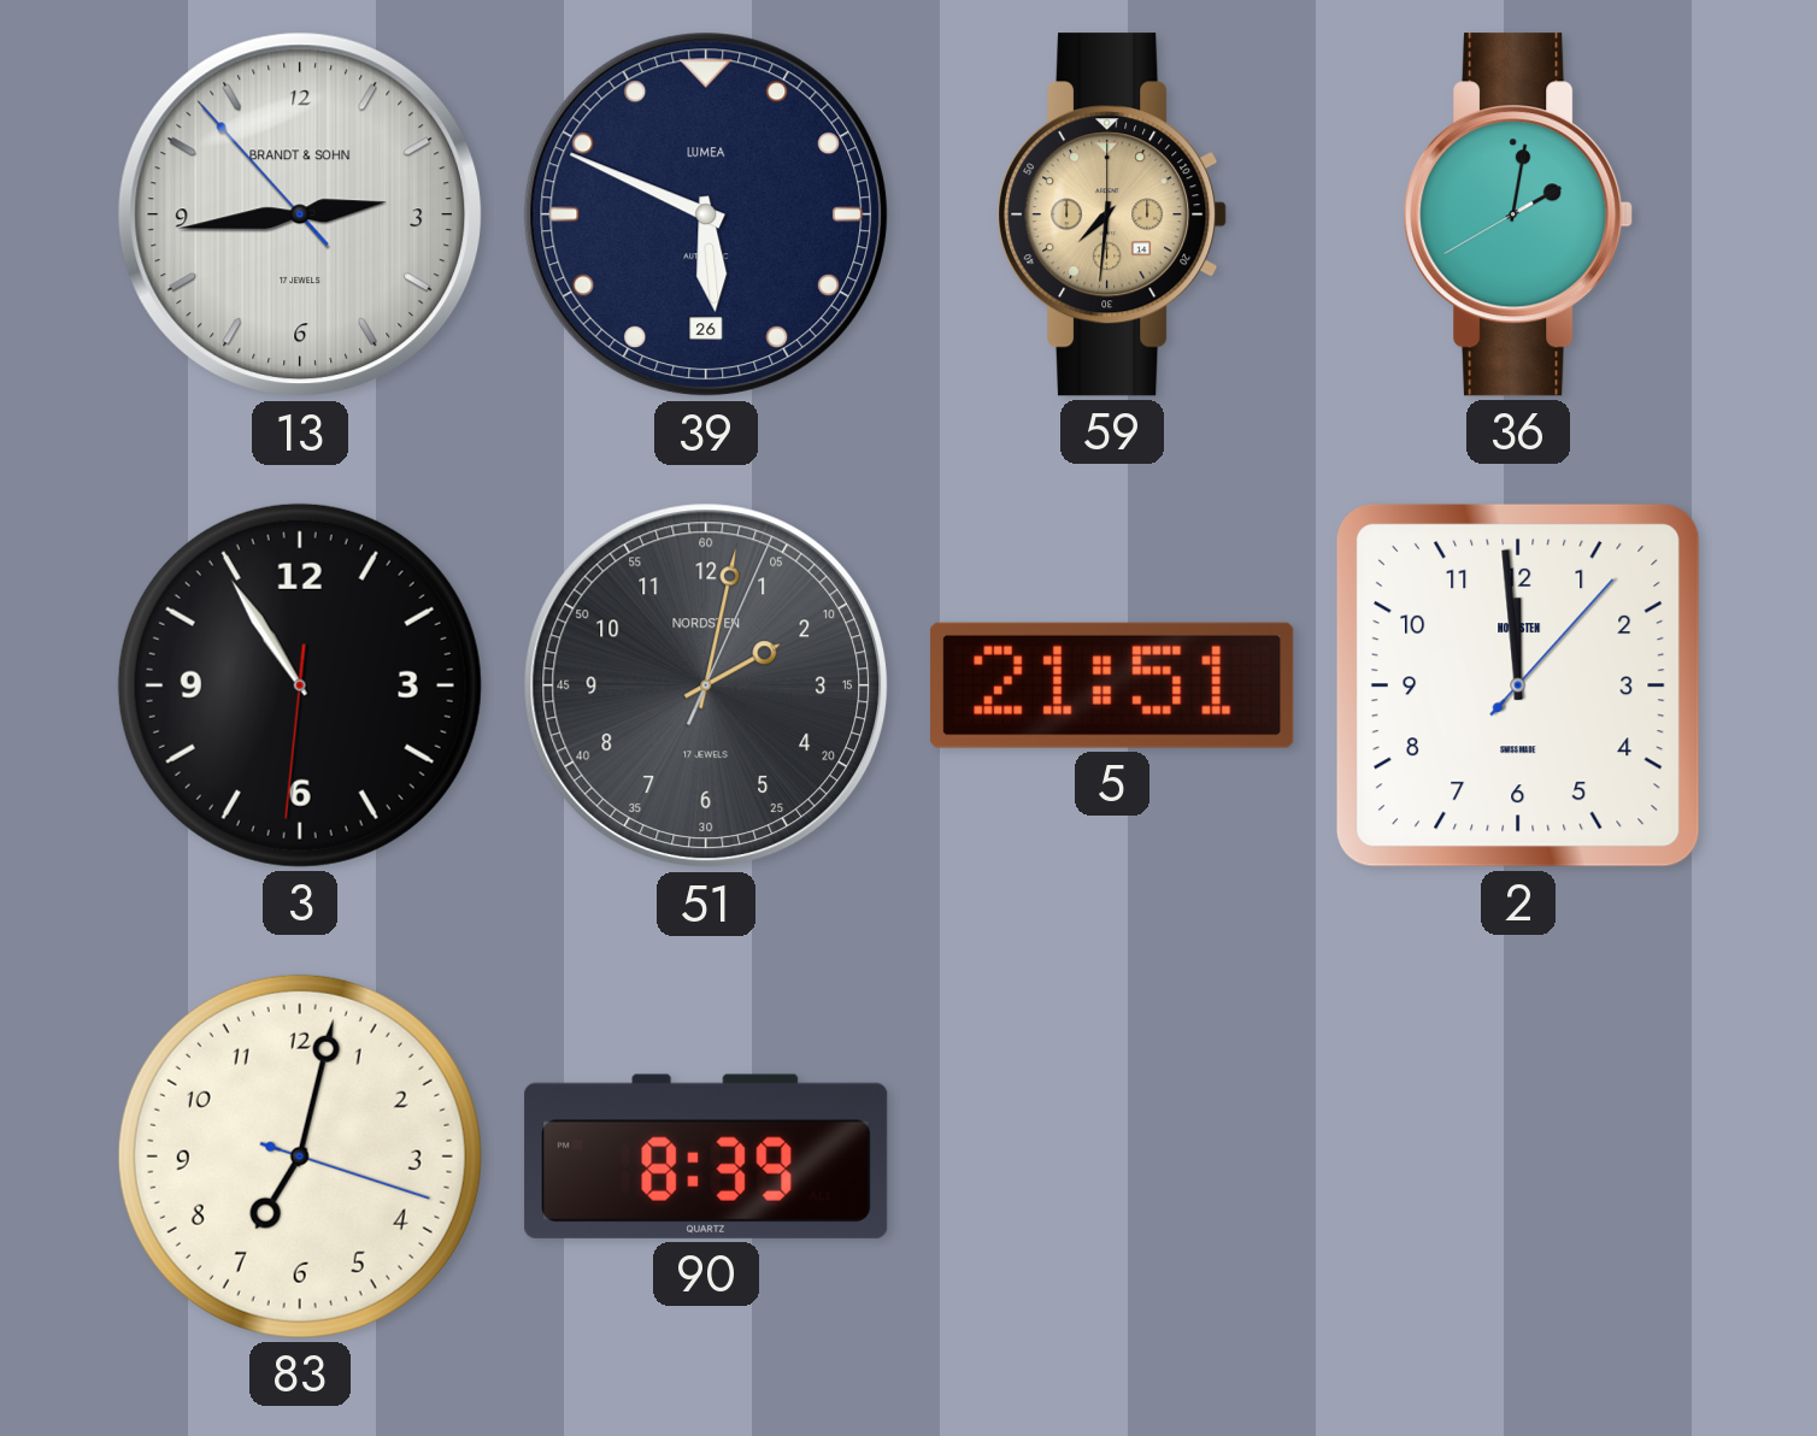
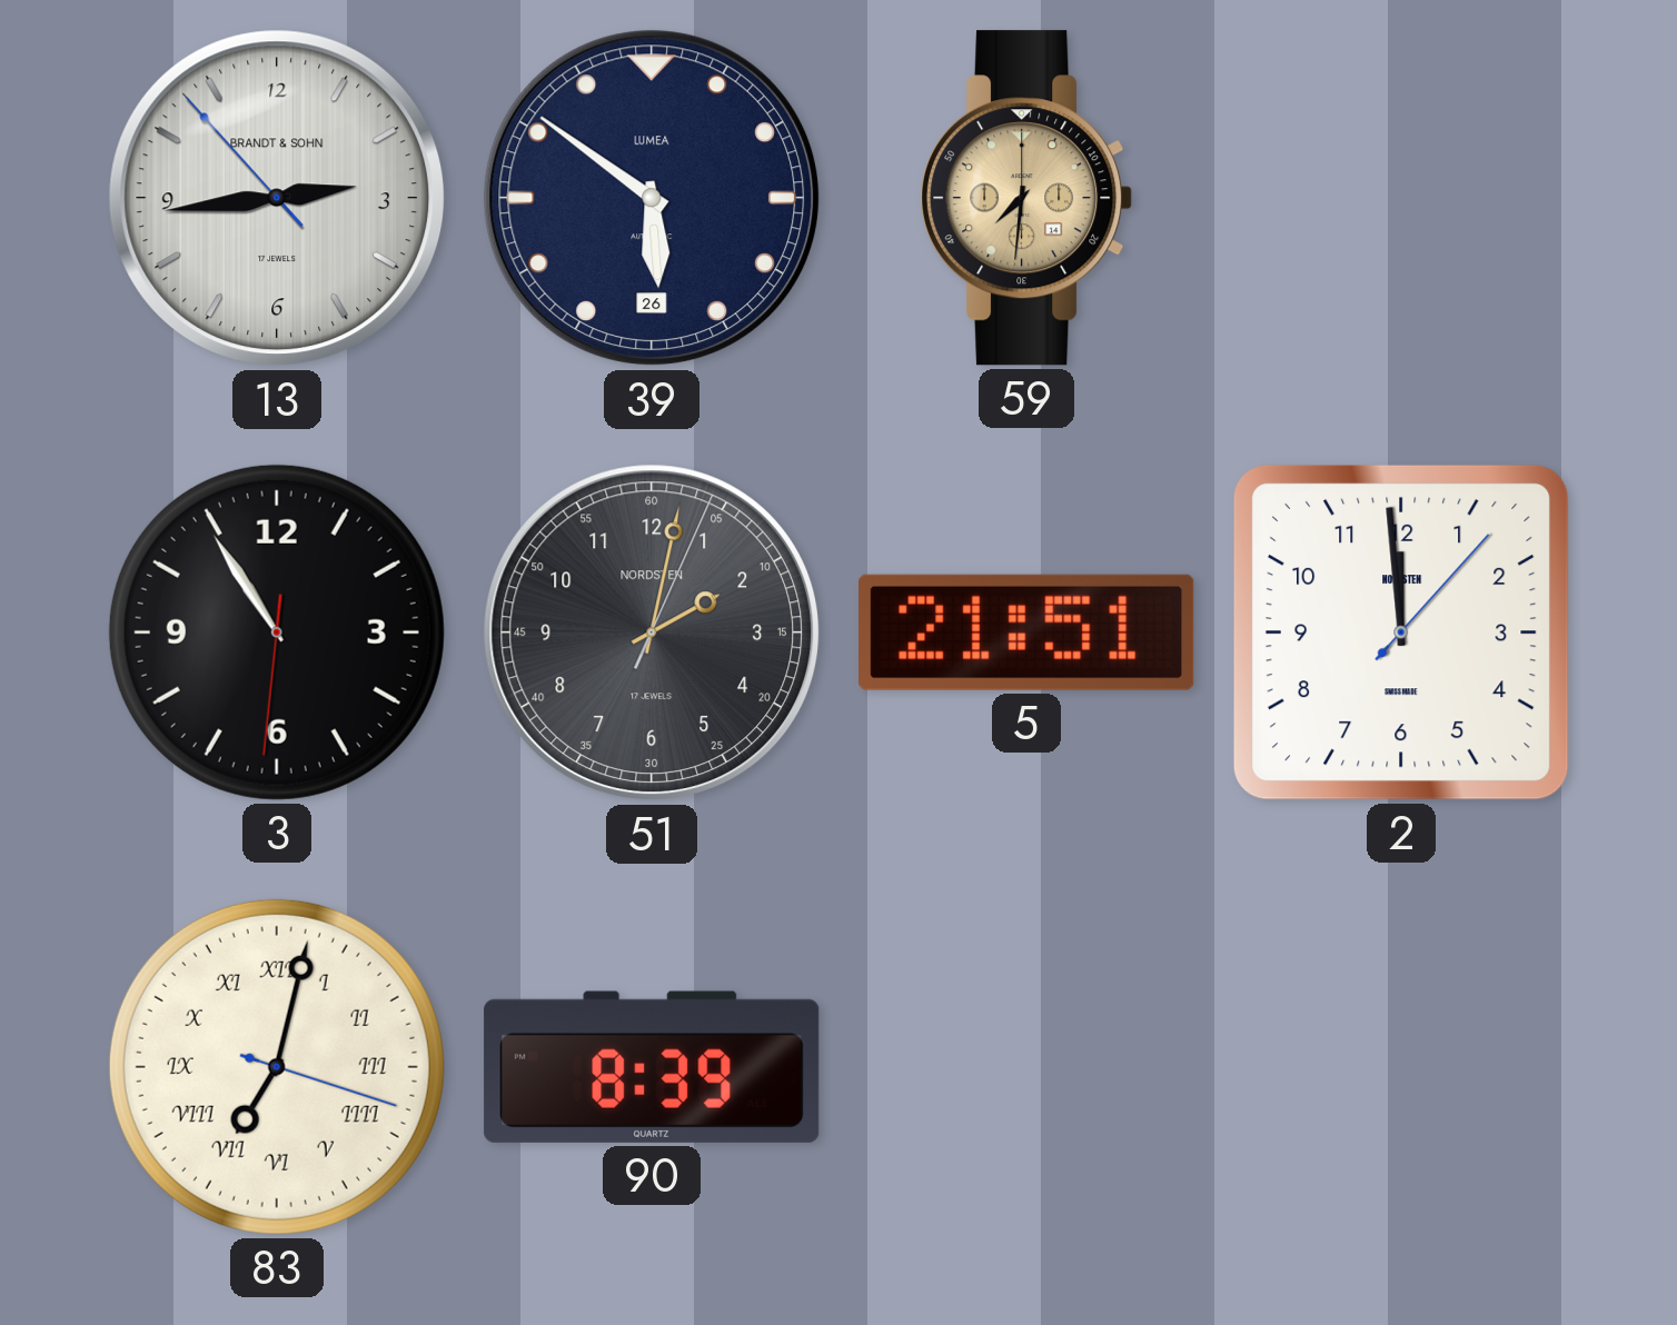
39: 5:49 -> 5:51
36: 2:01 -> none
83 numerals: Arabic -> Roman
